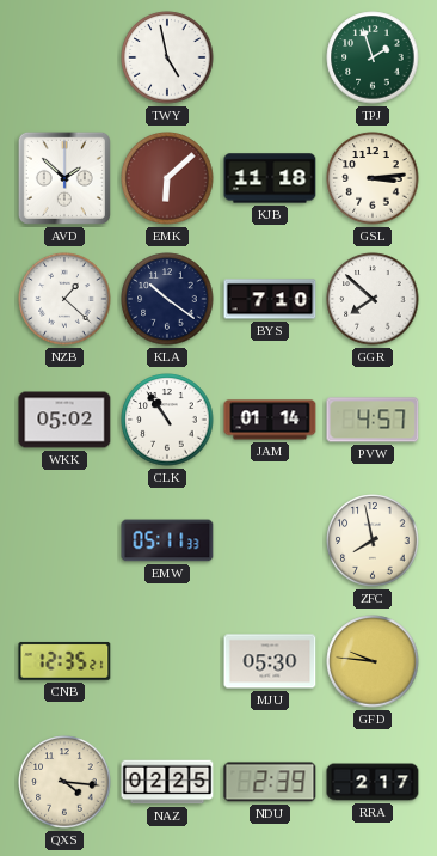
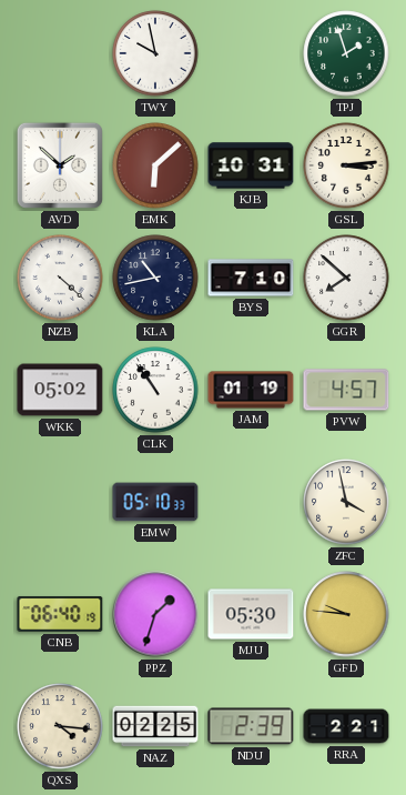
TWY: 4:58 -> 9:58
KJB: 11:18 -> 10:31
NZB: 1:22 -> 4:22
KLA: 10:21 -> 10:43
JAM: 01:14 -> 01:19
EMW: 05:11 -> 05:10
ZFC: 7:58 -> 3:58
CNB: 12:35 -> 06:40
PPZ: none -> 1:33
RRA: 2:17 -> 2:21
